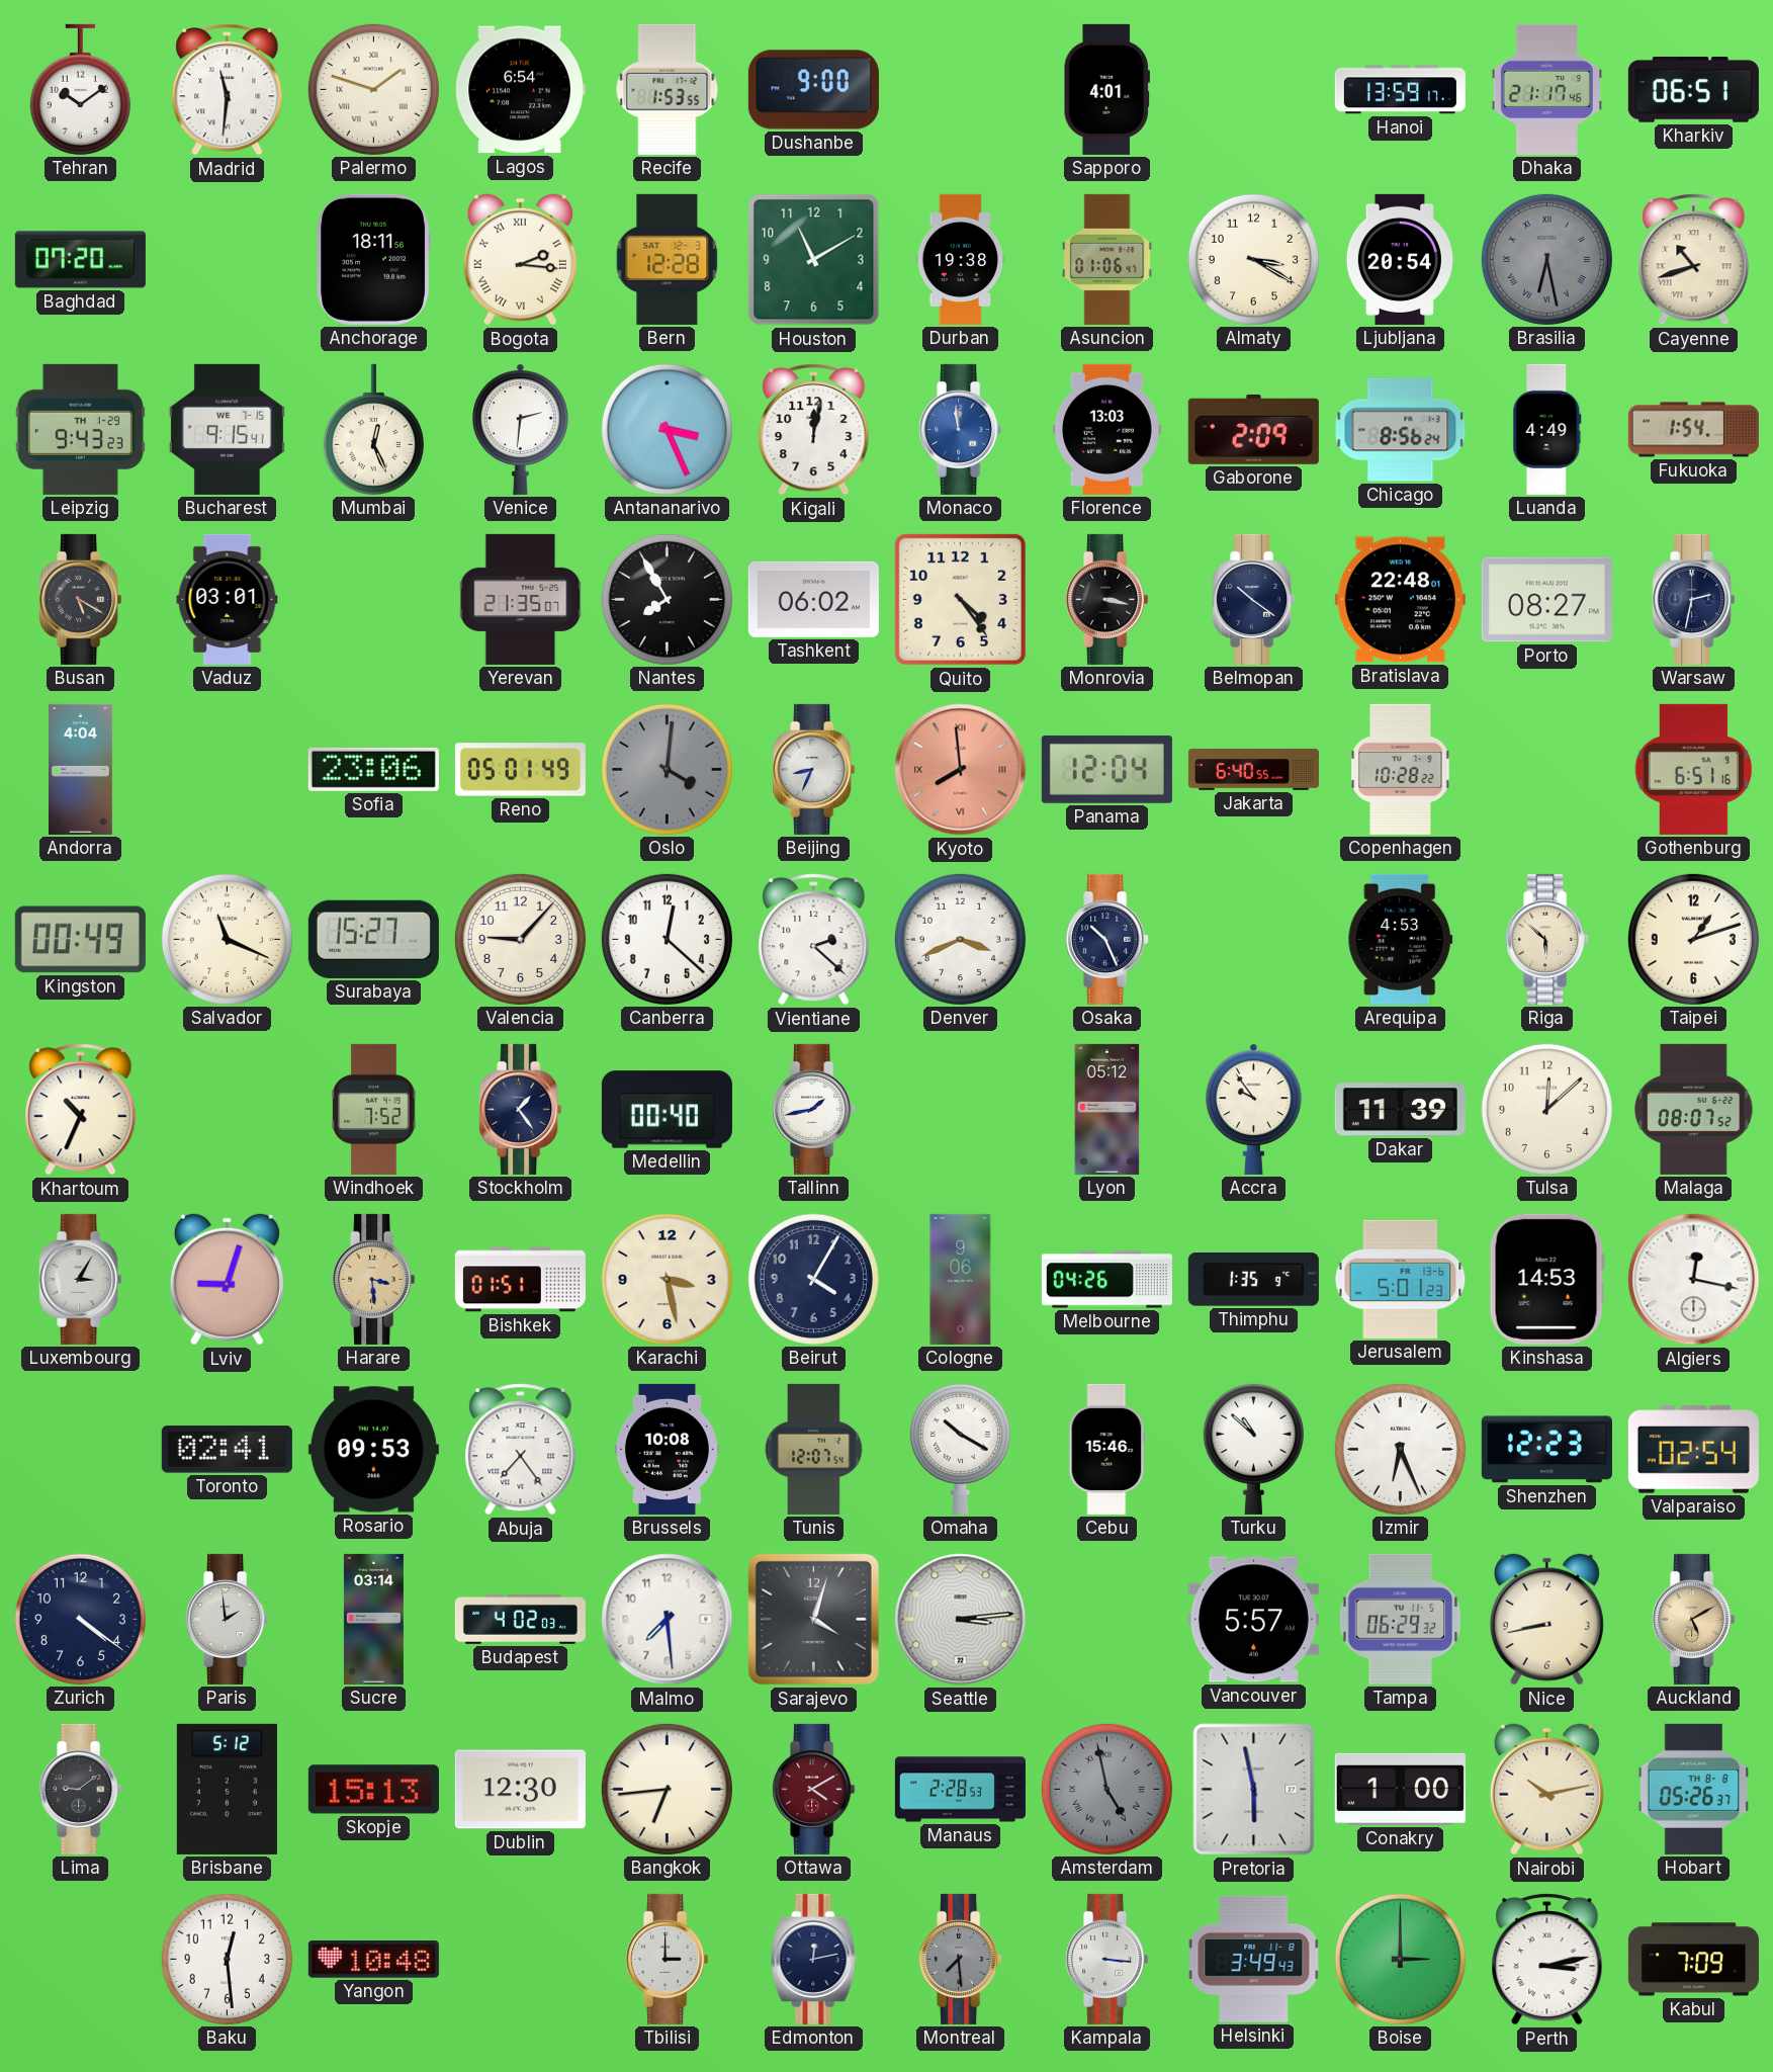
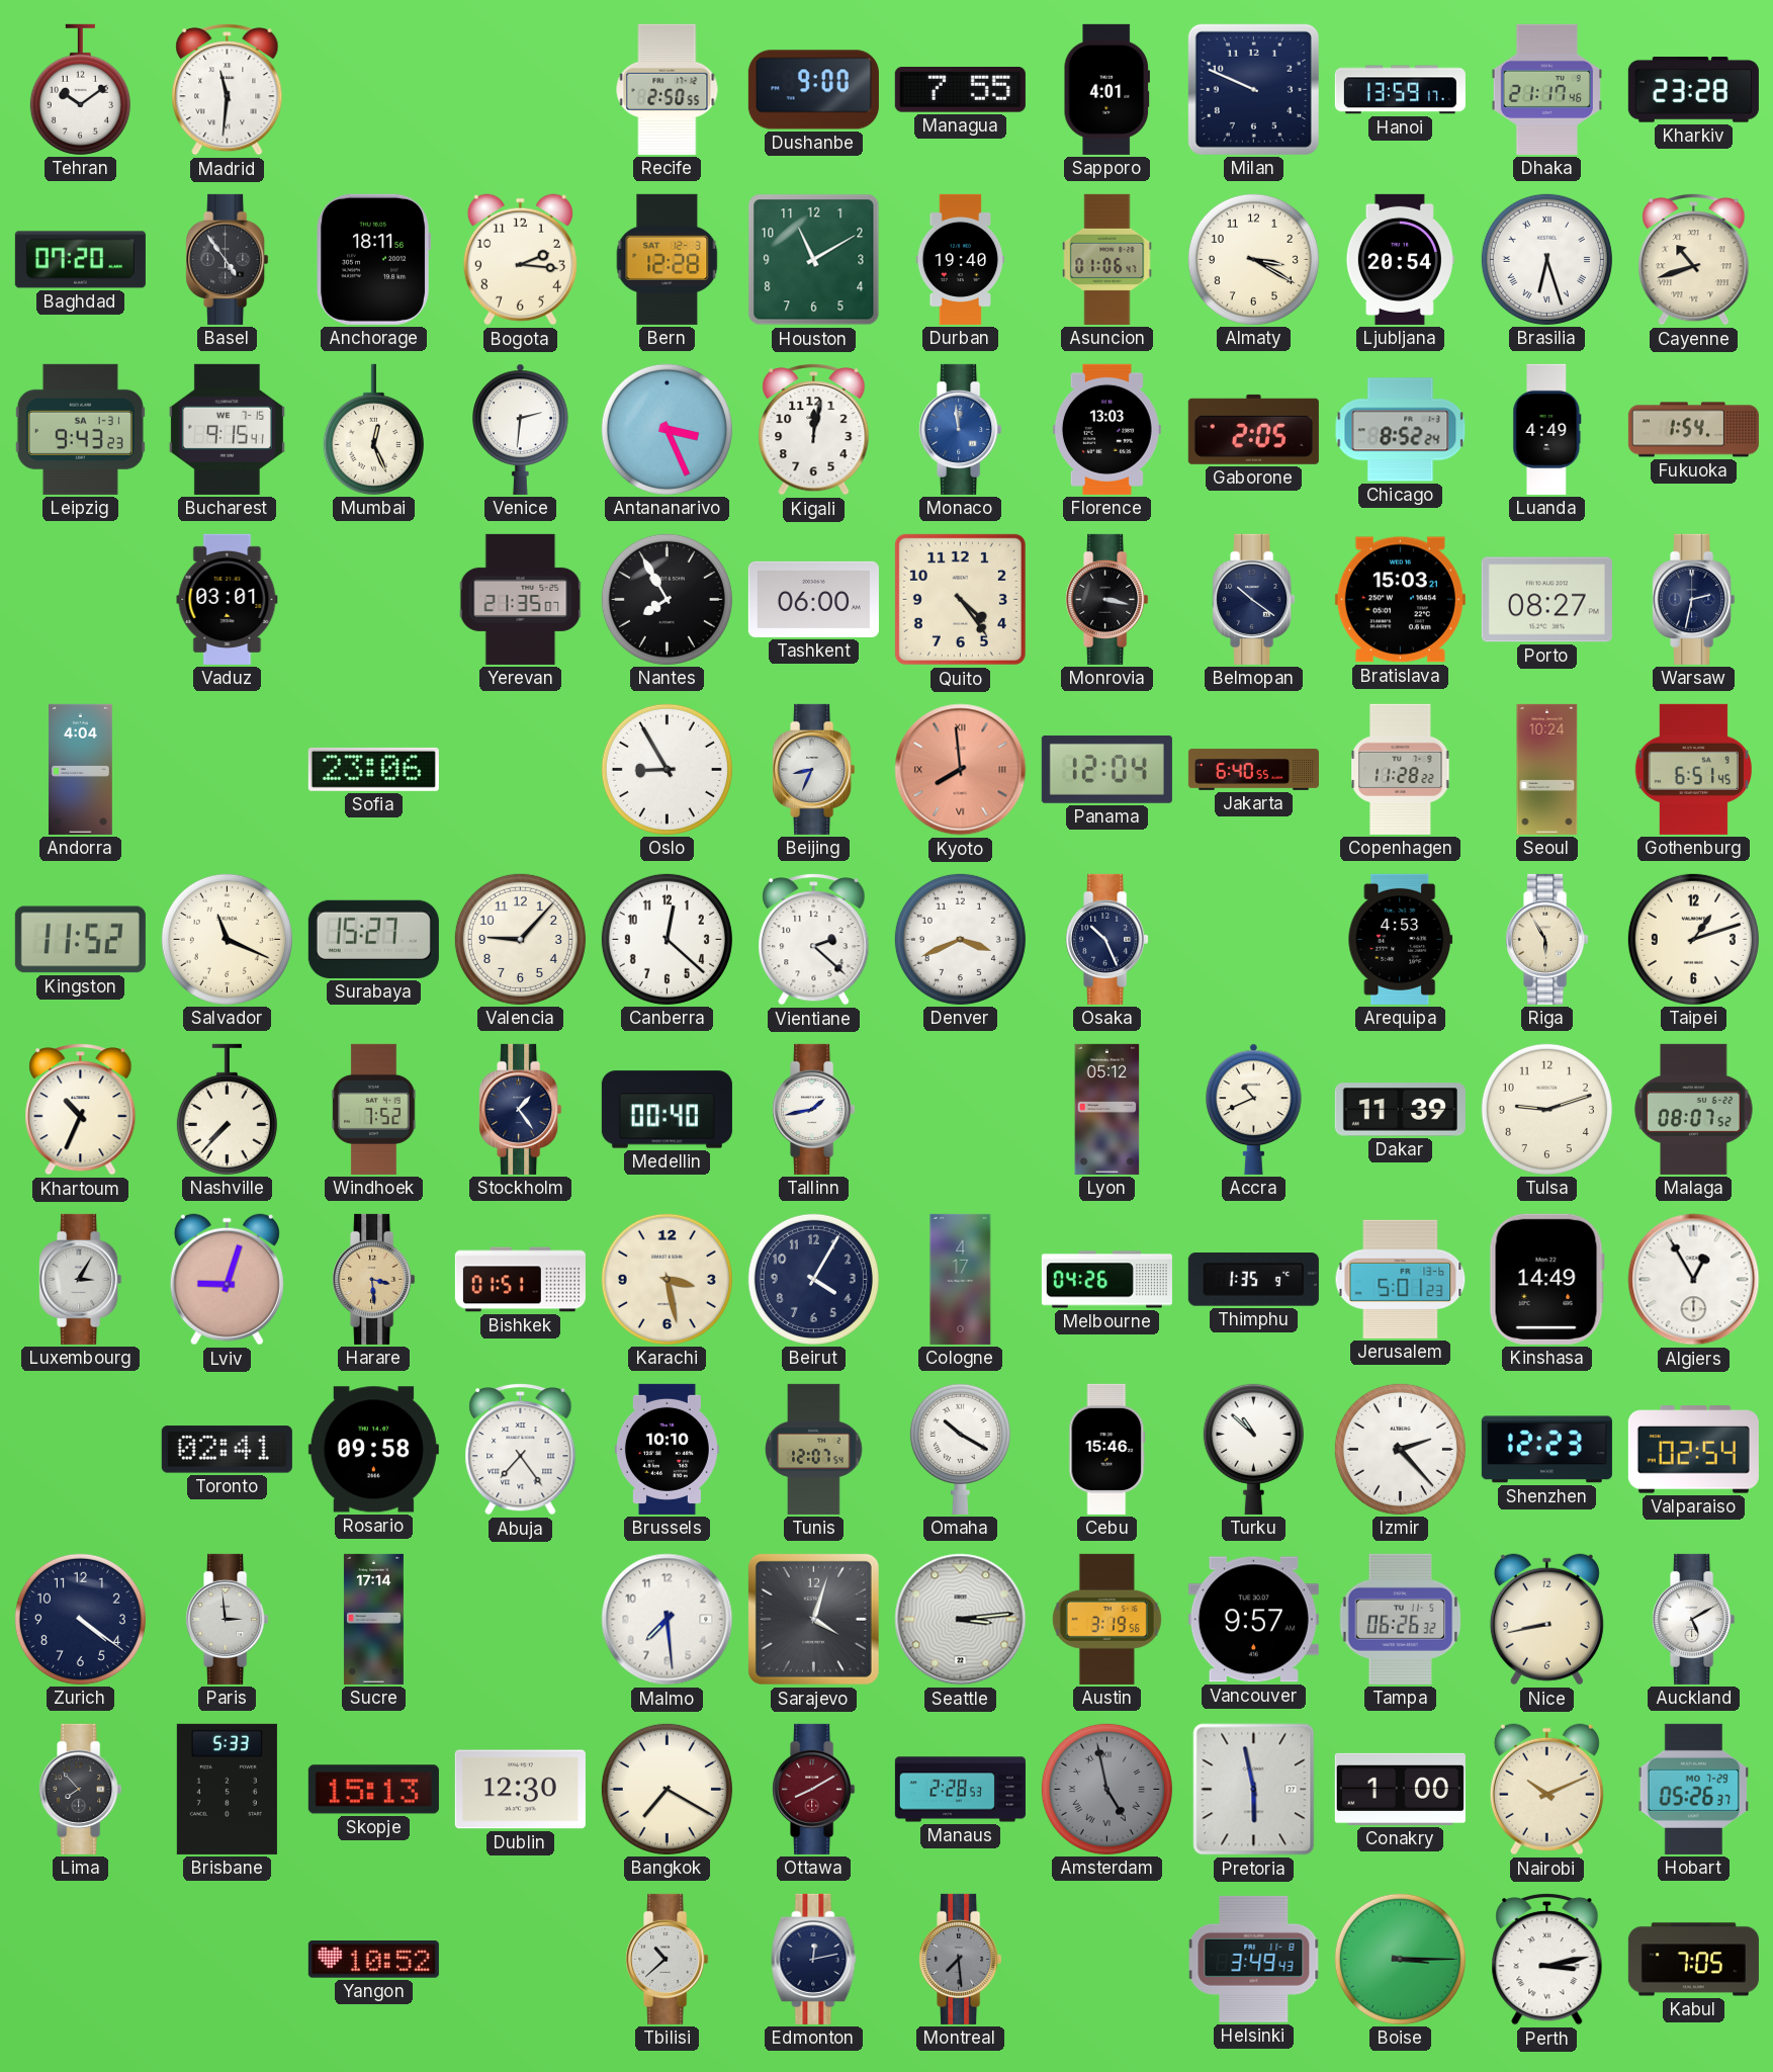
Palermo: 1:48 -> none
Lagos: 6:54 -> none
Recife: 1:53 -> 2:50
Managua: none -> 7:55
Milan: none -> 9:49
Kharkiv: 06:51 -> 23:28
Basel: none -> 4:54
Bogota numerals: Roman -> Arabic
Durban: 19:38 -> 19:40
Brasilia: 6:28 -> 6:27
Brasilia dial: grey -> white
Leipzig date: TH 1-29 -> SA 1-31
Gaborone: 2:09 -> 2:05
Chicago: 8:56 -> 8:52
Busan: 5:20 -> none
Tashkent: 06:02 -> 06:00
Bratislava: 22:48 -> 15:03
Reno: 05:01 -> none
Oslo: 4:01 -> 8:55
Oslo dial: grey -> white
Copenhagen: 10:28 -> 11:28
Seoul: none -> 10:24
Gothenburg: 6:51:16 -> 6:51:45
Kingston: 00:49 -> 11:52
Riga: 5:52 -> 5:55
Nashville: none -> 7:37
Accra: 9:54 -> 10:41
Tulsa: 12:08 -> 9:12
Cologne: 9:06 -> 4:17
Kinshasa: 14:53 -> 14:49
Algiers: 12:17 -> 12:55
Rosario: 09:53 -> 09:58
Brussels: 10:08 -> 10:10
Izmir: 6:26 -> 2:23
Paris: 1:59 -> 2:59
Sucre: 03:14 -> 17:14
Budapest: 4:02 -> none
Austin: none -> 3:19
Vancouver: 5:57 -> 9:57
Tampa: 06:29 -> 06:26
Auckland dial: champagne -> white
Lima: 9:09 -> 7:53
Brisbane: 5:12 -> 5:33
Bangkok: 6:44 -> 7:20
Ottawa: 4:10 -> 8:10
Nairobi: 10:13 -> 10:11
Hobart date: TH 8-8 -> MO 7-29
Baku: 12:29 -> none
Yangon: 10:48 -> 10:52
Tbilisi: 3:00 -> 10:38
Kampala: 3:16 -> none
Boise: 3:00 -> 3:15
Kabul: 7:09 -> 7:05
